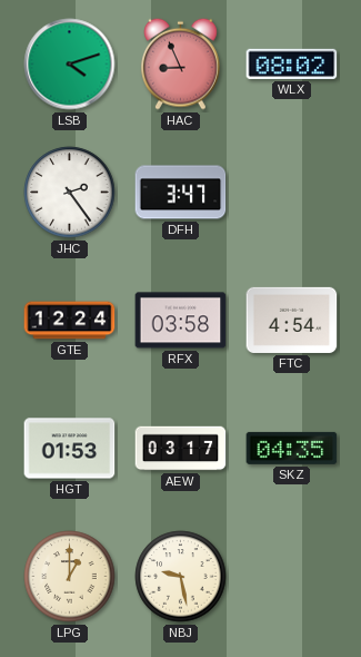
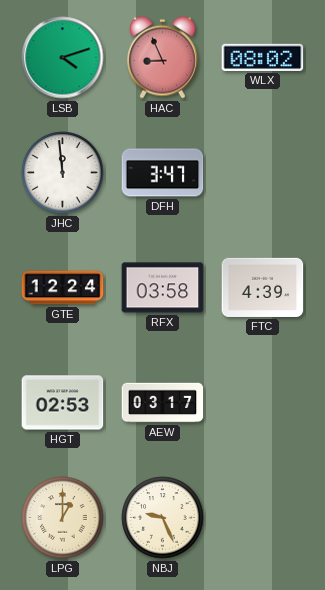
JHC: 2:24 -> 11:59
FTC: 4:54 -> 4:39
HGT: 01:53 -> 02:53
SKZ: 04:35 -> none
NBJ: 9:28 -> 9:26
